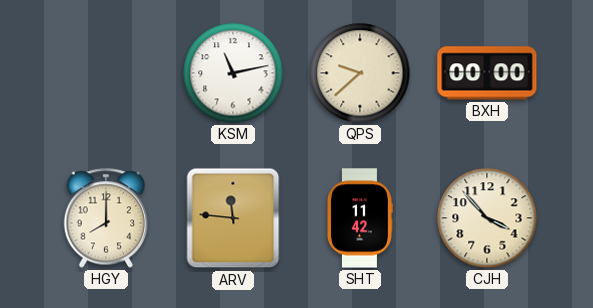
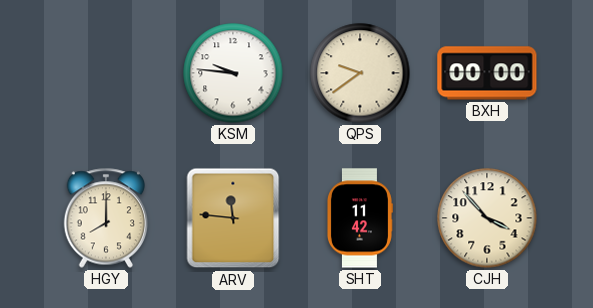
KSM: 11:13 -> 9:46
QPS: 9:38 -> 9:39
